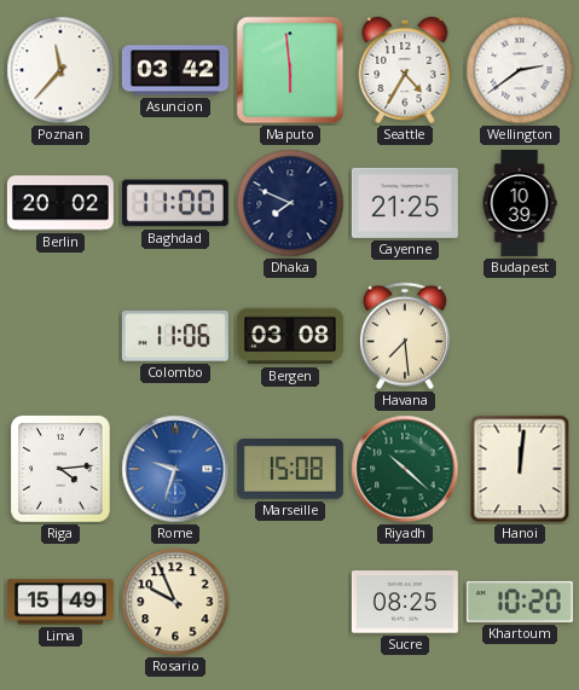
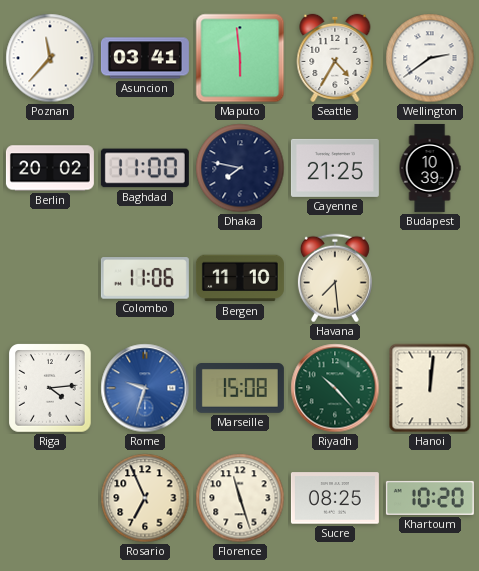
Asuncion: 03:42 -> 03:41
Dhaka: 7:49 -> 7:47
Bergen: 03:08 -> 11:10
Riyadh: 10:22 -> 10:23
Lima: 15:49 -> none
Rosario: 9:56 -> 6:56
Florence: none -> 11:27
